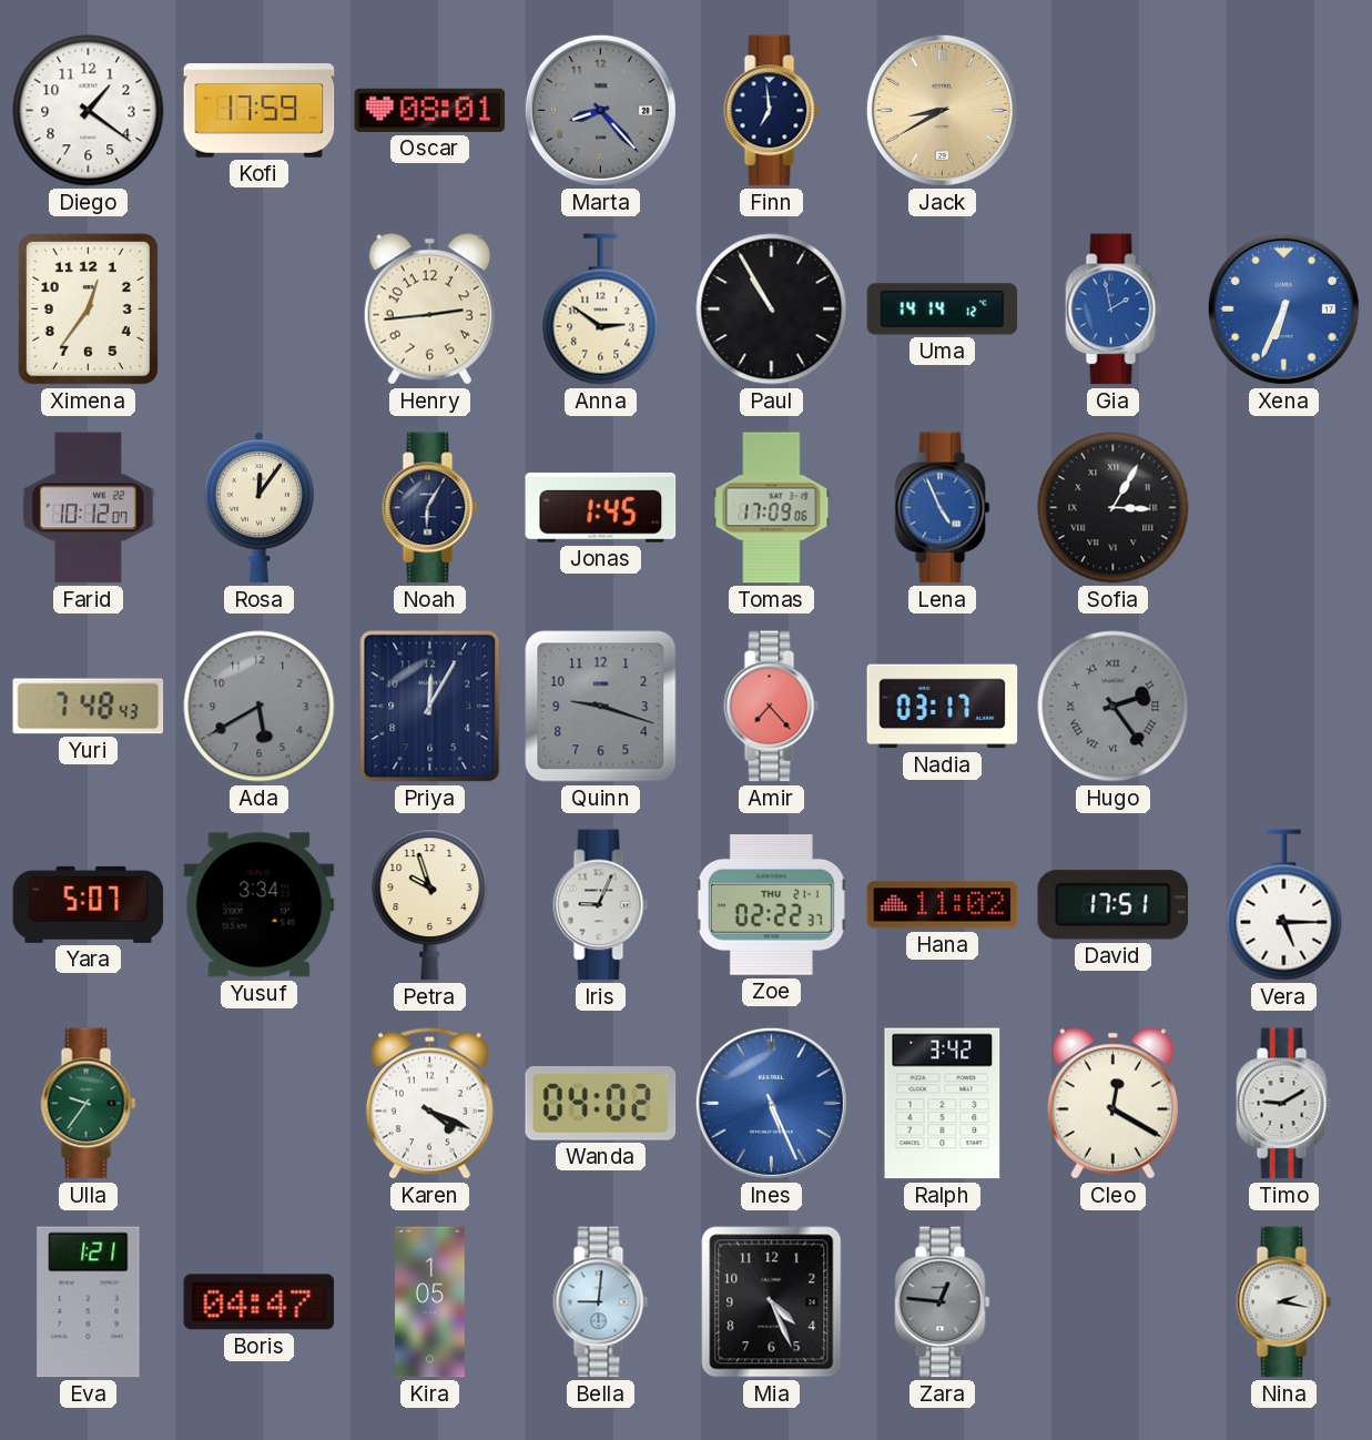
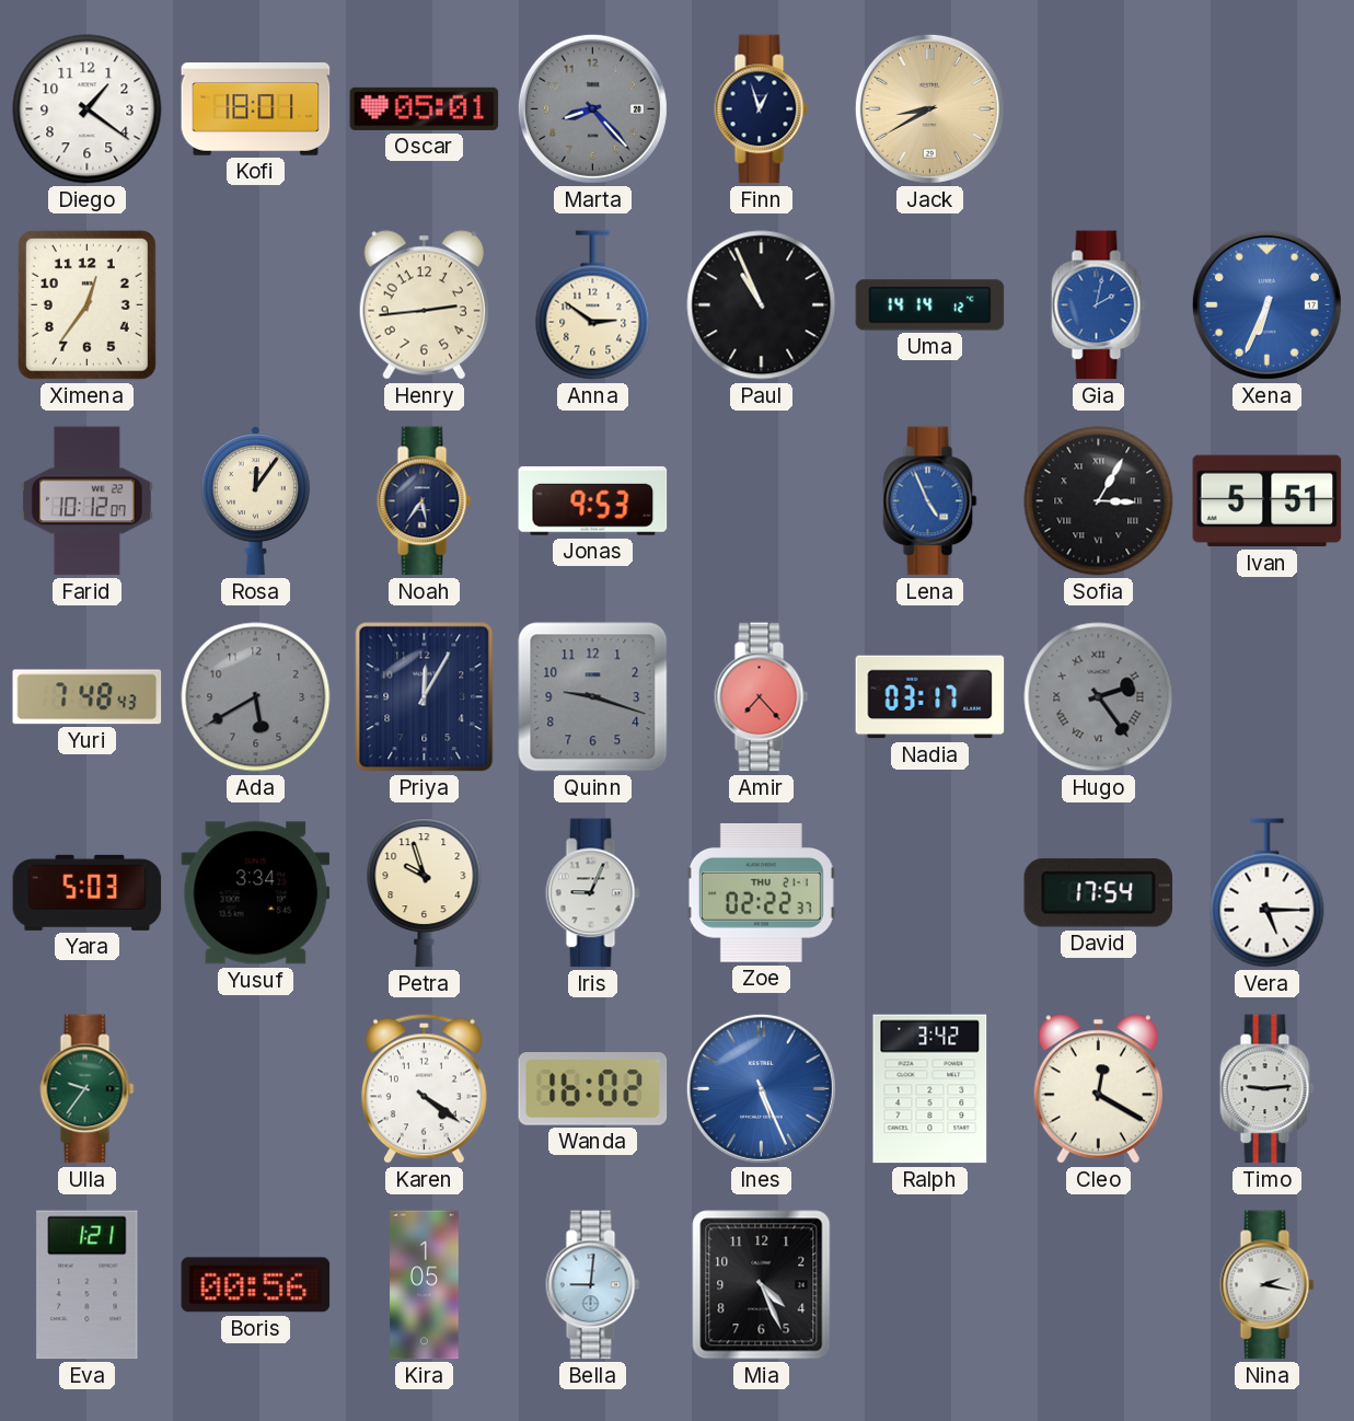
Kofi: 17:59 -> 18:01
Oscar: 08:01 -> 05:01
Finn: 6:59 -> 12:57
Paul: 10:55 -> 10:56
Gia: 1:58 -> 2:02
Noah: 6:05 -> 5:36
Jonas: 1:45 -> 9:53
Tomas: 17:09 -> none
Ivan: none -> 5:51
Yara: 5:07 -> 5:03
Hana: 11:02 -> none
David: 17:51 -> 17:54
Karen: 4:19 -> 4:21
Wanda: 04:02 -> 16:02
Timo: 9:10 -> 9:14
Boris: 04:47 -> 00:56
Zara: 12:46 -> none
